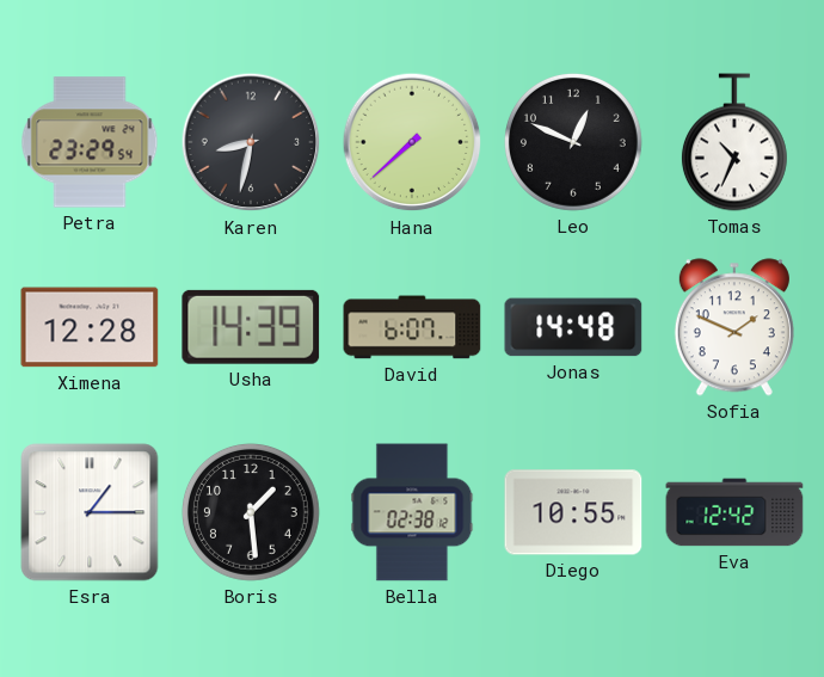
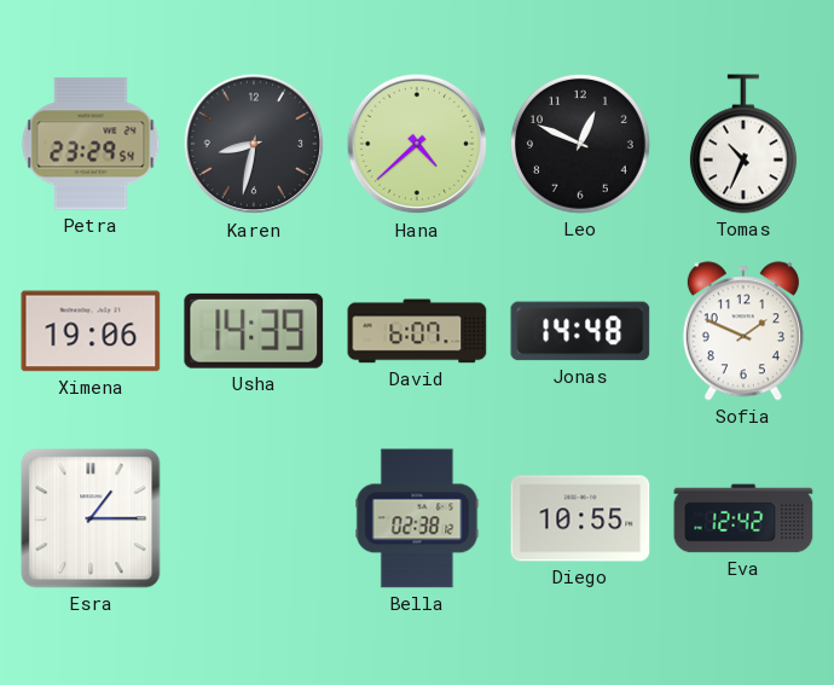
Hana: 7:38 -> 4:38
Ximena: 12:28 -> 19:06
Boris: 1:29 -> none
